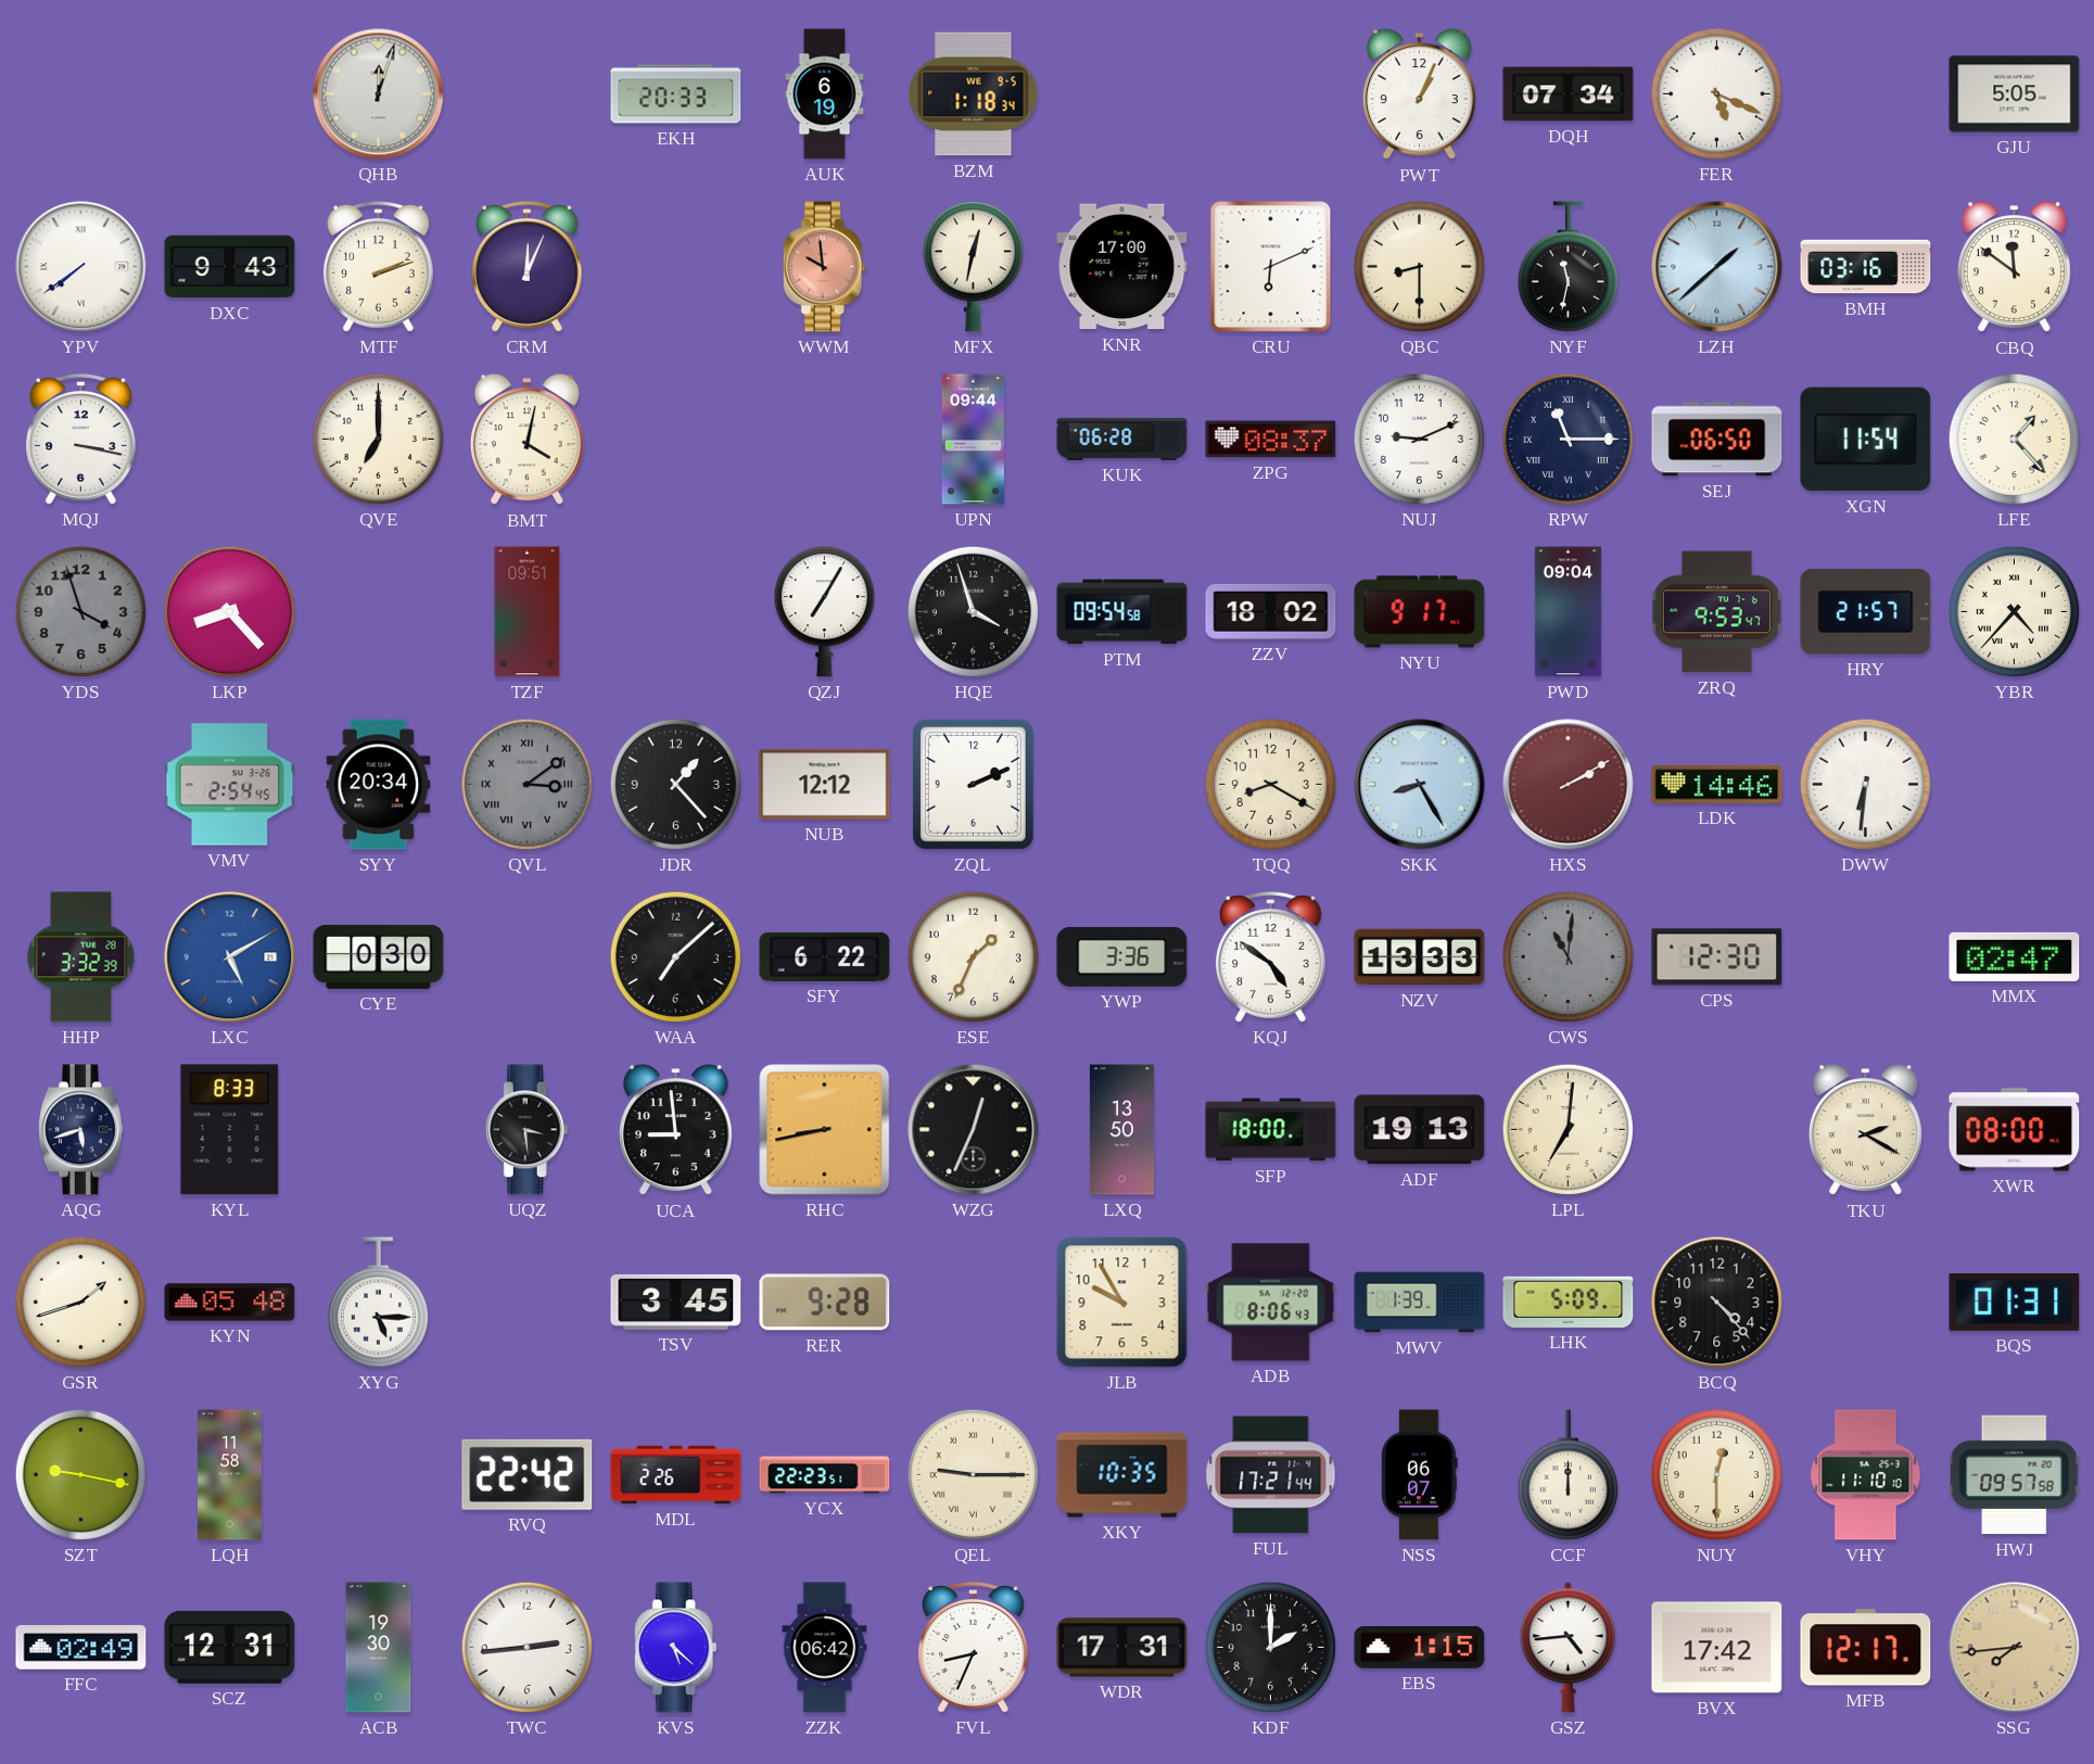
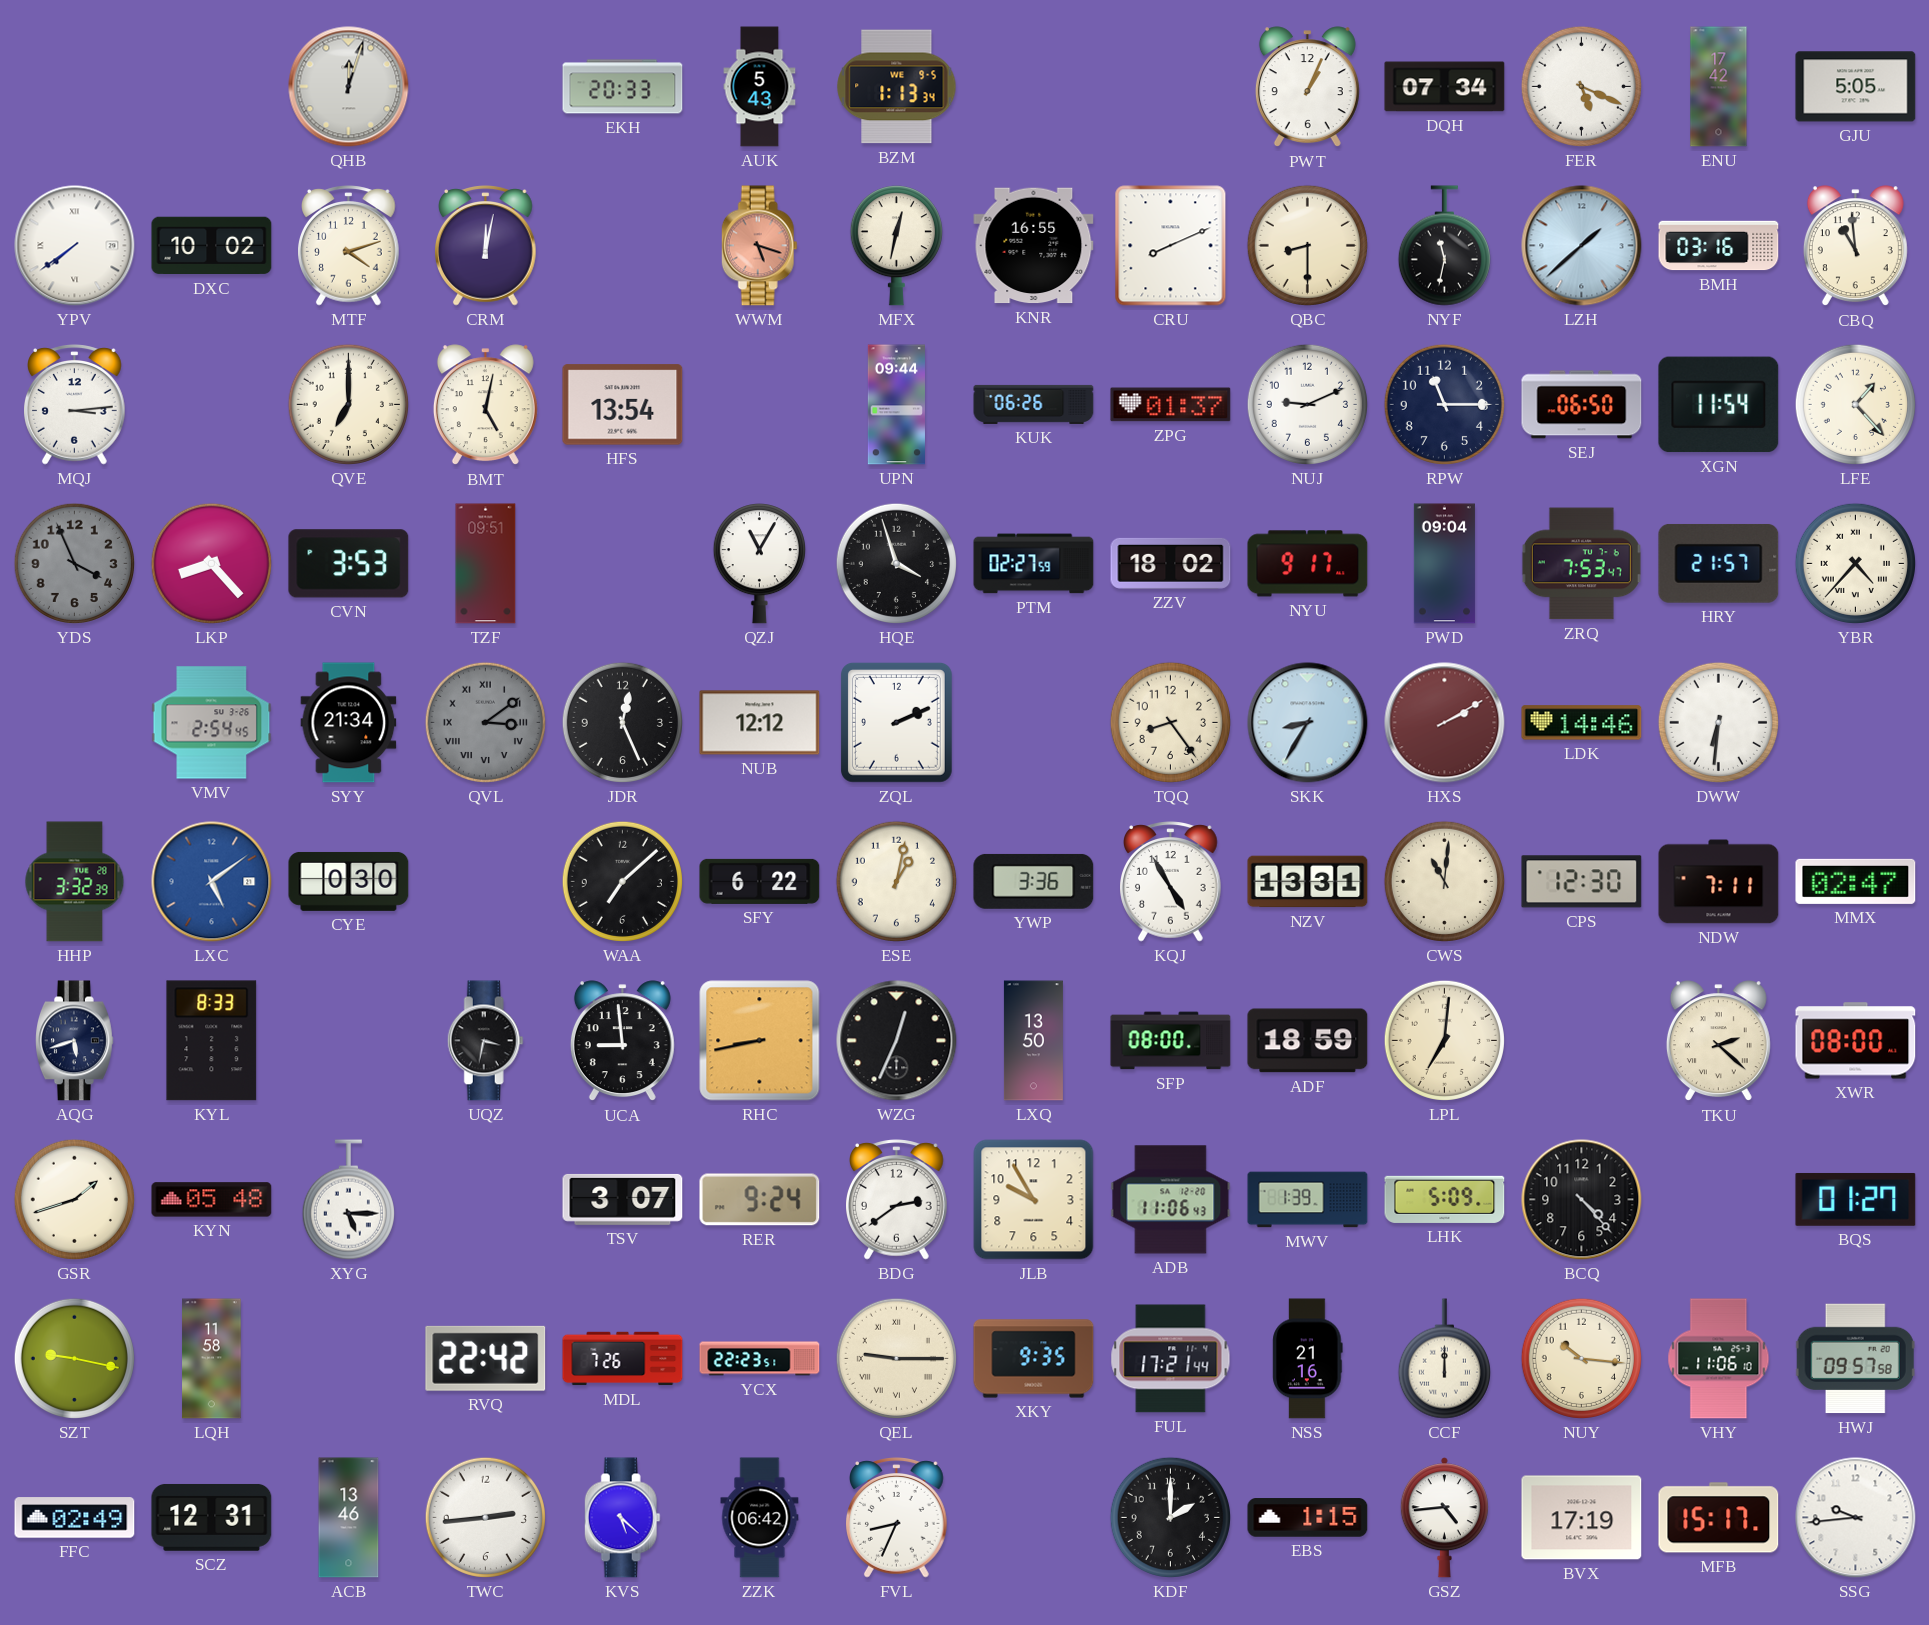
AUK: 6:19 -> 5:43
BZM: 1:18 -> 1:13
ENU: none -> 17:42
DXC: 9:43 -> 10:02
MTF: 2:12 -> 4:12
CRM: 12:04 -> 12:02
WWM: 9:59 -> 5:18
KNR: 17:00 -> 16:55
CRU: 6:11 -> 8:11
CBQ: 11:51 -> 10:59
MQJ: 3:17 -> 3:14
BMT: 4:02 -> 5:02
HFS: none -> 13:54
KUK: 06:28 -> 06:26
ZPG: 08:37 -> 01:37
RPW numerals: Roman -> Arabic
YDS: 3:57 -> 3:56
CVN: none -> 3:53
QZJ: 7:05 -> 11:05
PTM: 09:54 -> 02:27
ZRQ: 9:53 -> 7:53
SYY: 20:34 -> 21:34
JDR: 1:23 -> 12:26
TQQ: 8:20 -> 8:24
SKK: 8:25 -> 8:35
LXC: 5:10 -> 5:09
ESE: 1:34 -> 1:02
KQJ: 4:51 -> 4:55
NZV: 13:33 -> 13:31
CWS dial: grey -> cream
NDW: none -> 7:11
UQZ: 3:29 -> 3:32
SFP: 18:00 -> 08:00
ADF: 19:13 -> 18:59
TKU: 2:20 -> 2:22
TSV: 3:45 -> 3:07
RER: 9:28 -> 9:24
BDG: none -> 2:39
ADB: 8:06 -> 11:06
BQS: 01:31 -> 01:27
MDL: 2:26 -> 7:26
XKY: 10:35 -> 9:35
NSS: 06:07 -> 21:16
NUY: 12:30 -> 10:16
VHY: 11:10 -> 11:06
ACB: 19:30 -> 13:46
WDR: 17:31 -> none
BVX: 17:42 -> 17:19
MFB: 12:17 -> 15:17
SSG: 7:44 -> 9:44
SSG dial: champagne -> white
